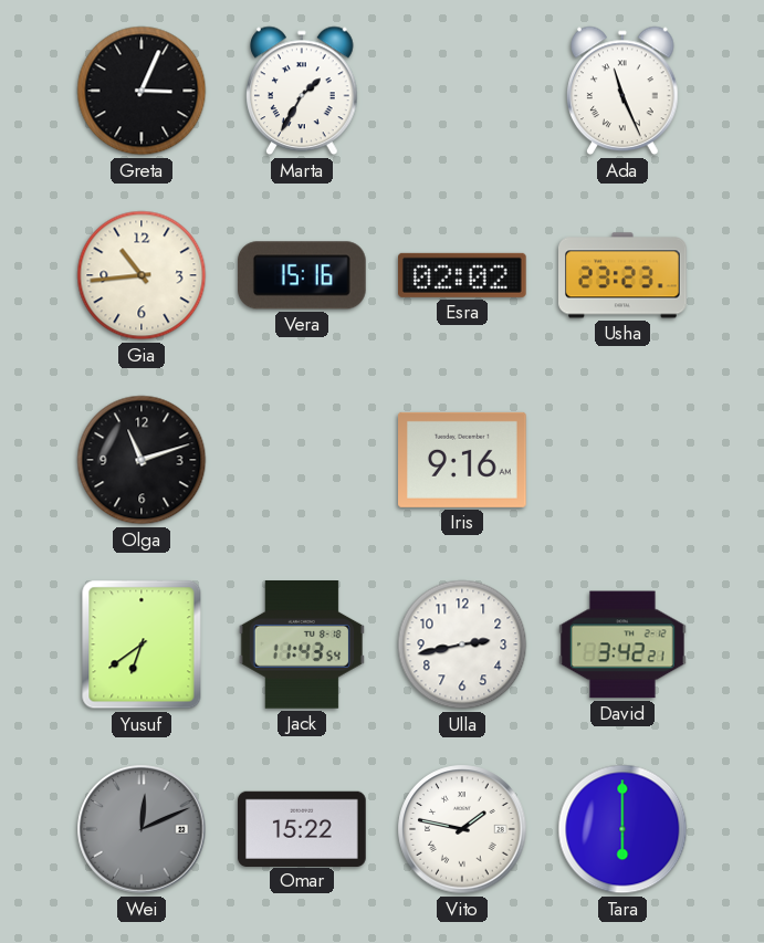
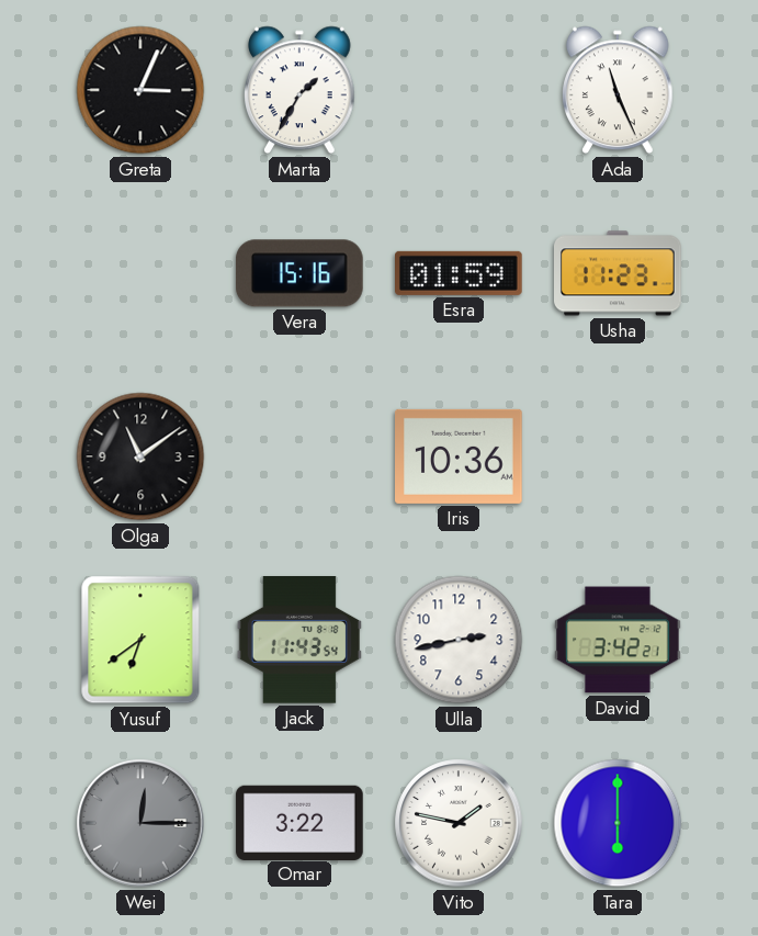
Gia: 10:44 -> none
Esra: 02:02 -> 01:59
Usha: 23:23 -> 11:23
Olga: 11:12 -> 11:09
Iris: 9:16 -> 10:36
Wei: 12:11 -> 12:15
Omar: 15:22 -> 3:22
